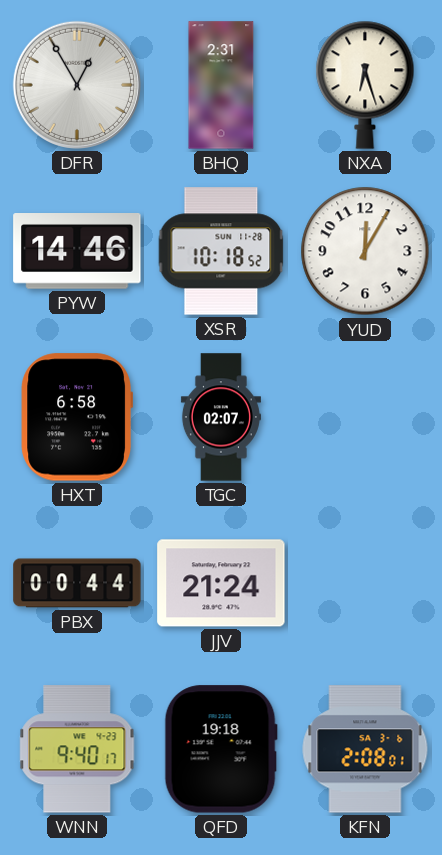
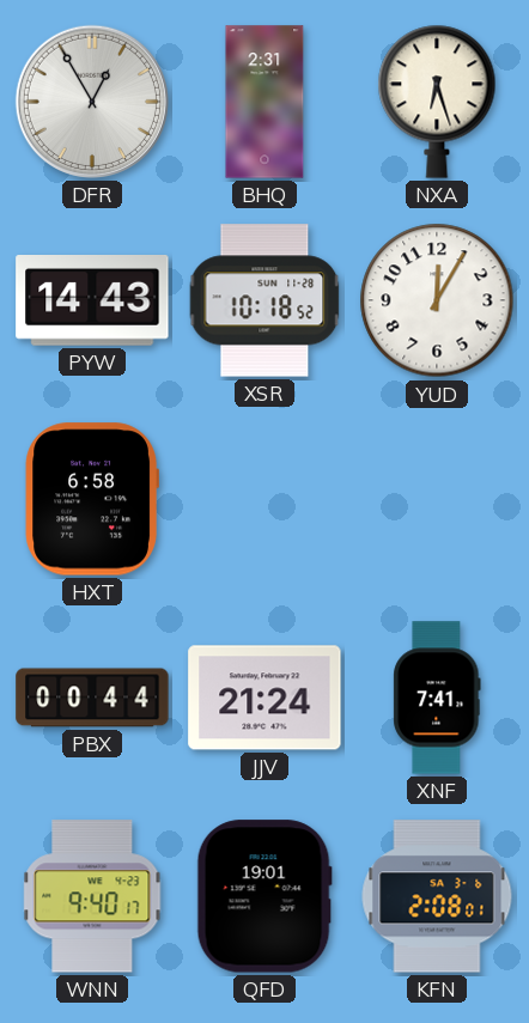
PYW: 14:46 -> 14:43
TGC: 02:07 -> none
XNF: none -> 7:41
QFD: 19:18 -> 19:01
